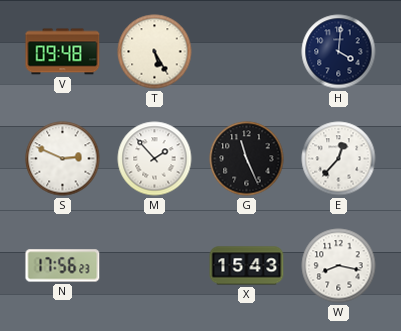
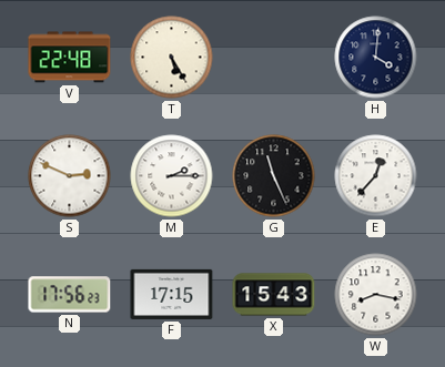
V: 09:48 -> 22:48
M: 1:53 -> 2:15
F: none -> 17:15
